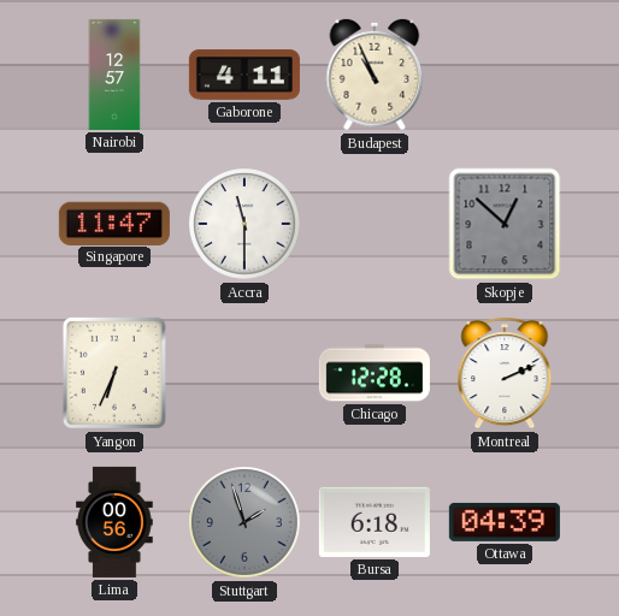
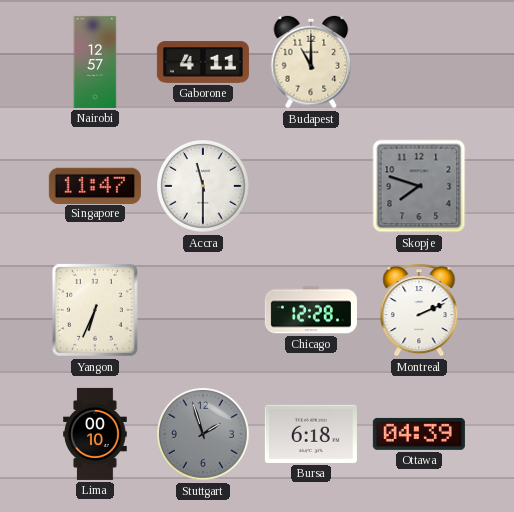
Budapest: 10:56 -> 11:00
Skopje: 12:52 -> 7:48
Lima: 00:56 -> 00:10
